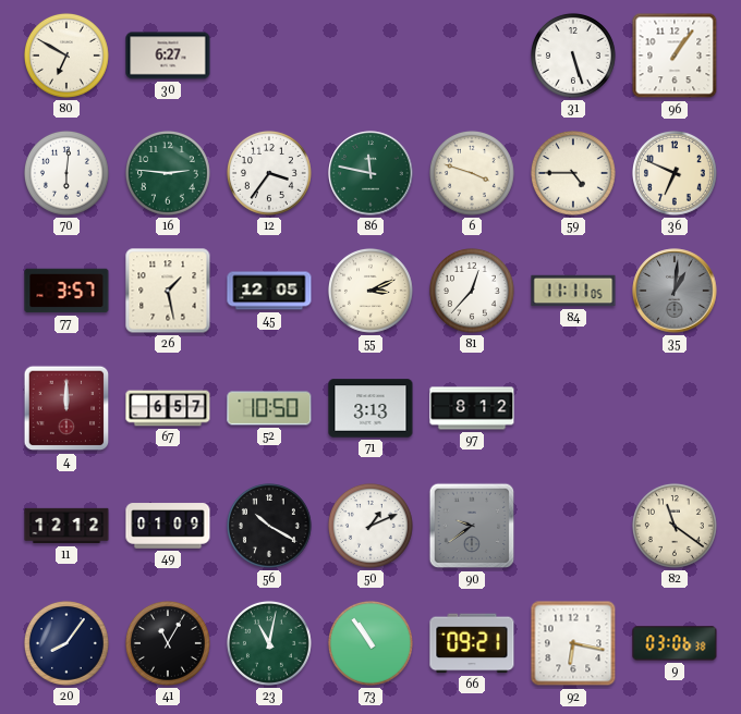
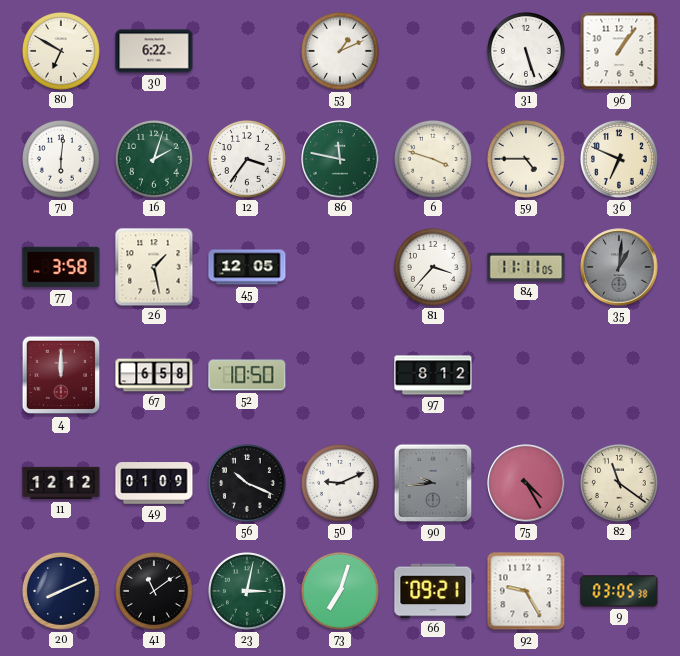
30: 6:27 -> 6:22
53: none -> 1:11
16: 2:46 -> 2:03
77: 3:57 -> 3:58
55: 3:11 -> none
81: 12:37 -> 3:37
67: 6:57 -> 6:58
71: 3:13 -> none
56: 10:20 -> 10:19
50: 1:11 -> 9:11
90: 9:39 -> 9:44
75: none -> 4:25
20: 8:06 -> 8:11
41: 11:05 -> 11:09
23: 11:02 -> 3:02
73: 10:54 -> 7:03
92: 6:17 -> 9:25
9: 03:06 -> 03:05
